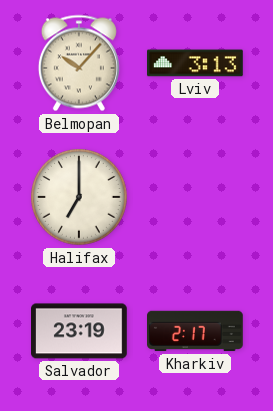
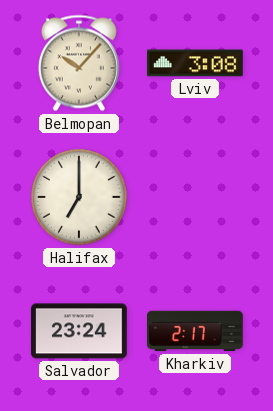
Lviv: 3:13 -> 3:08
Salvador: 23:19 -> 23:24
